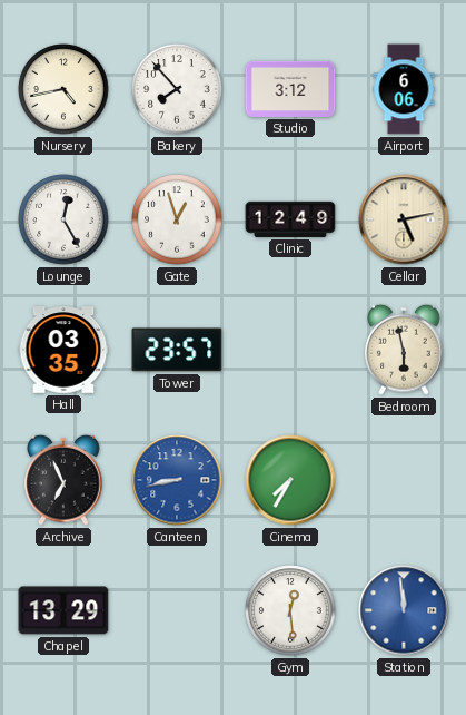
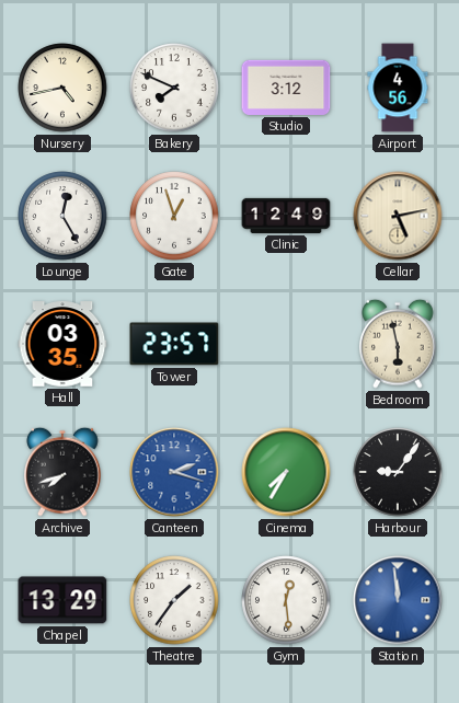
Bakery: 7:53 -> 7:49
Airport: 6:06 -> 4:56
Archive: 6:56 -> 7:42
Canteen: 8:43 -> 2:18
Harbour: none -> 9:06
Theatre: none -> 1:36
